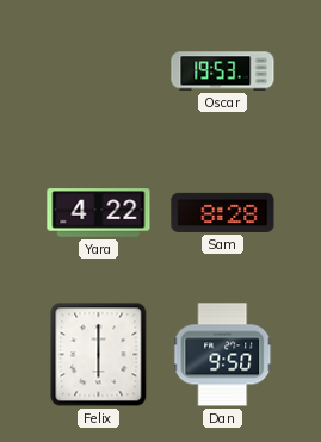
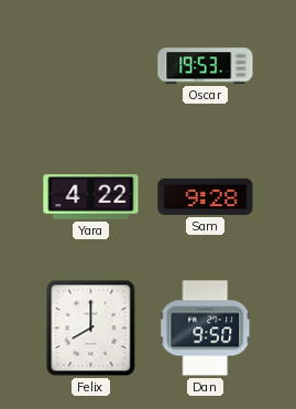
Sam: 8:28 -> 9:28
Felix: 6:00 -> 8:00
